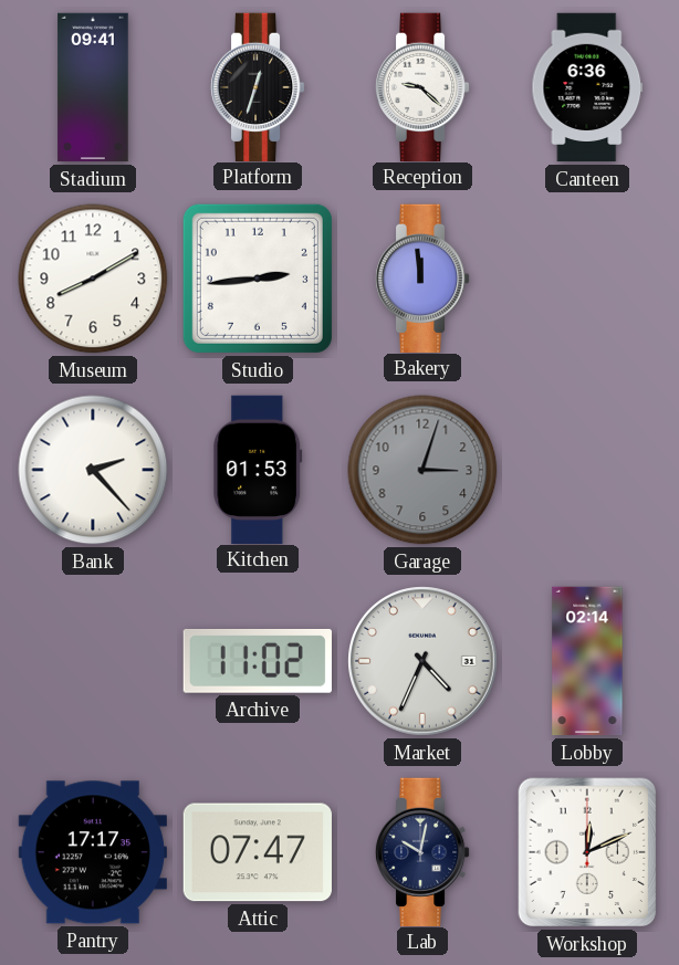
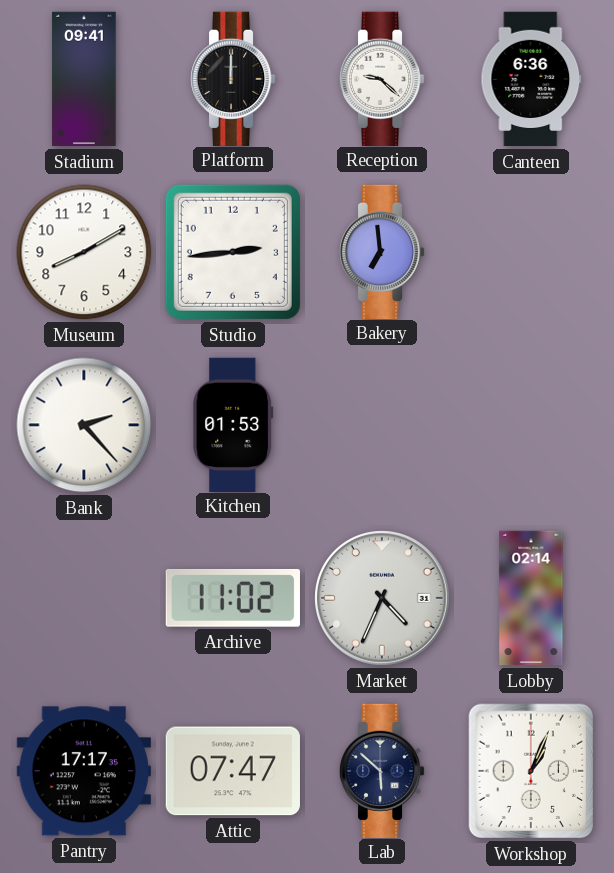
Platform: 12:33 -> 12:00
Bakery: 11:59 -> 6:59
Garage: 3:03 -> none
Lab: 10:02 -> 5:52
Workshop: 12:11 -> 1:04
